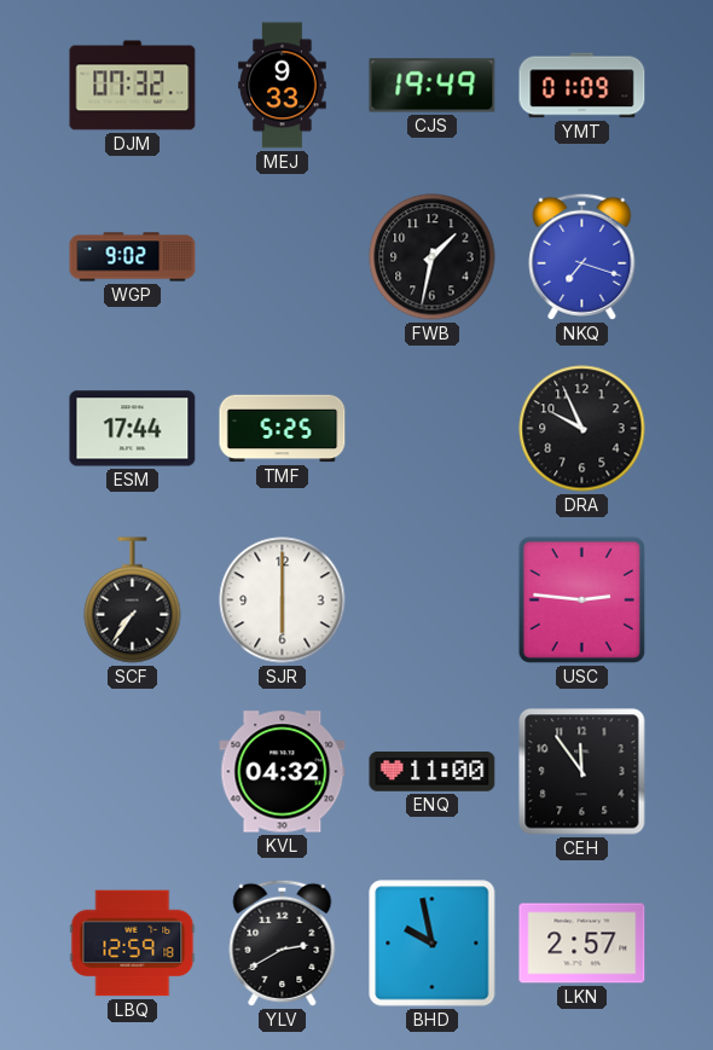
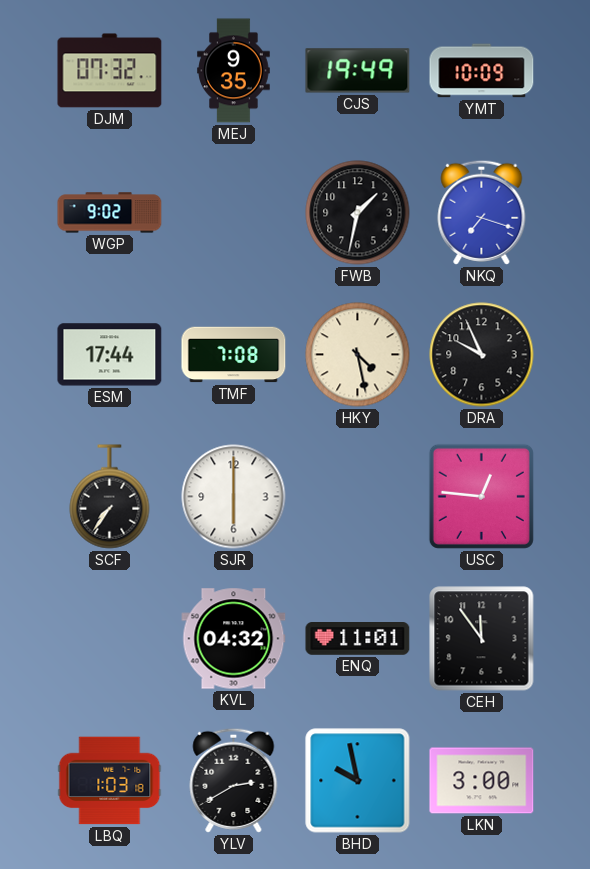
MEJ: 9:33 -> 9:35
YMT: 01:09 -> 10:09
TMF: 5:25 -> 7:08
HKY: none -> 4:28
USC: 2:46 -> 12:46
ENQ: 11:00 -> 11:01
LBQ: 12:59 -> 1:03
LKN: 2:57 -> 3:00
